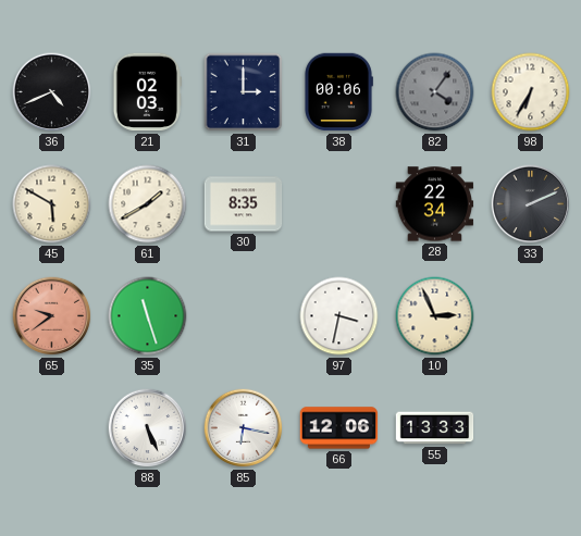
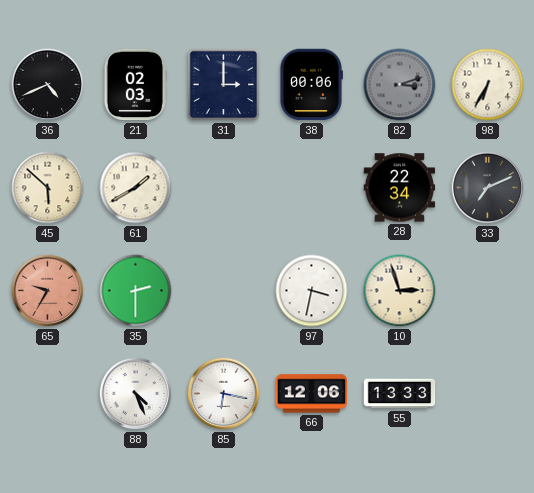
82: 4:06 -> 3:12
45: 5:50 -> 5:52
30: 8:35 -> none
33: 2:11 -> 7:11
65: 9:39 -> 9:35
35: 11:27 -> 2:30
10: 2:56 -> 2:57
88: 5:26 -> 4:26
